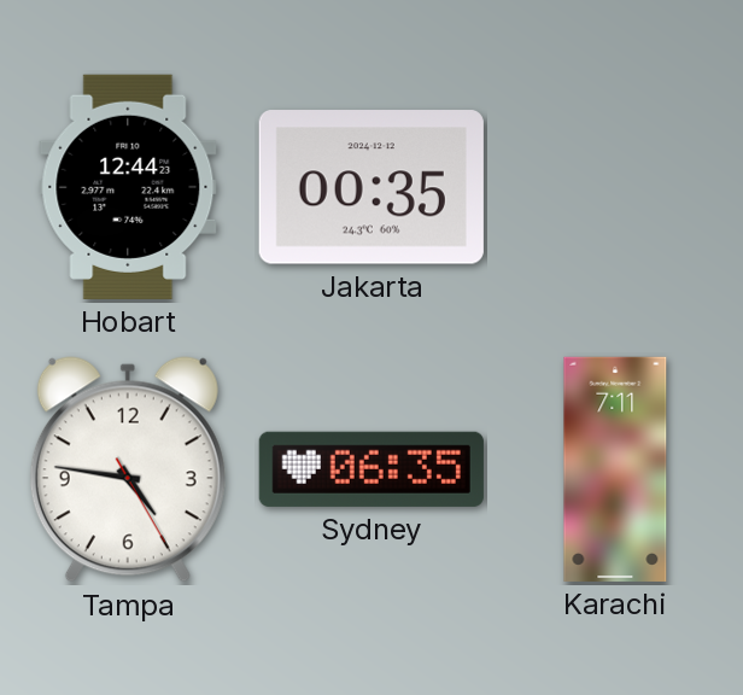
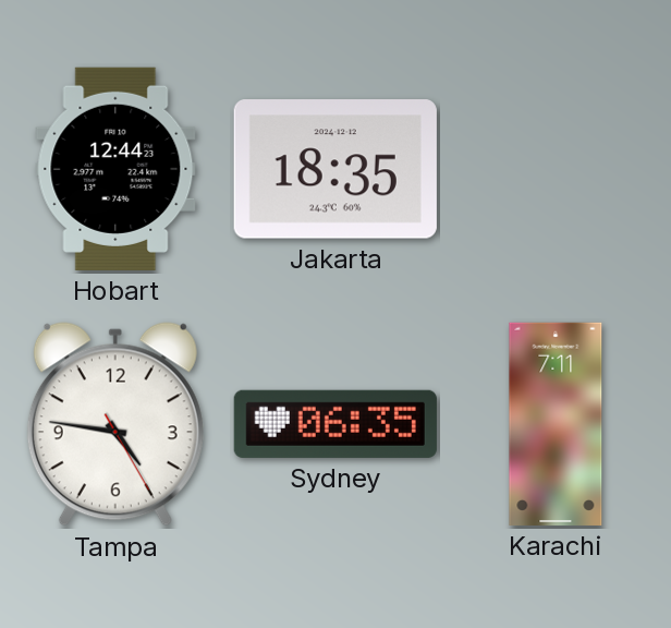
Jakarta: 00:35 -> 18:35
